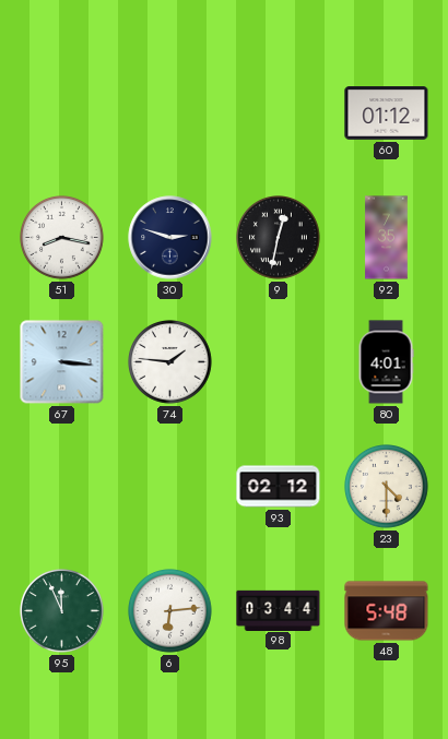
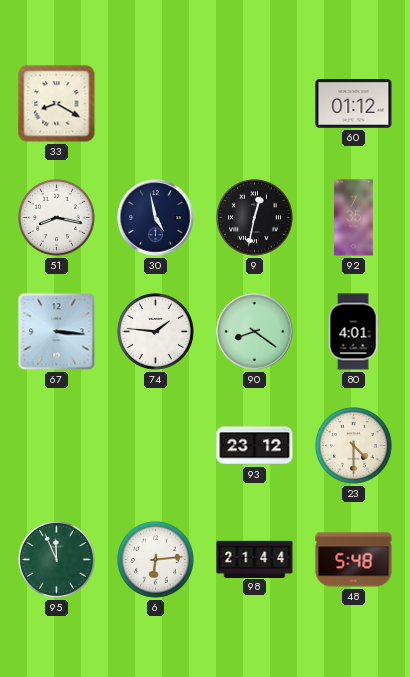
33: none -> 8:20
30: 2:48 -> 4:58
90: none -> 8:21
93: 02:12 -> 23:12
98: 03:44 -> 21:44
